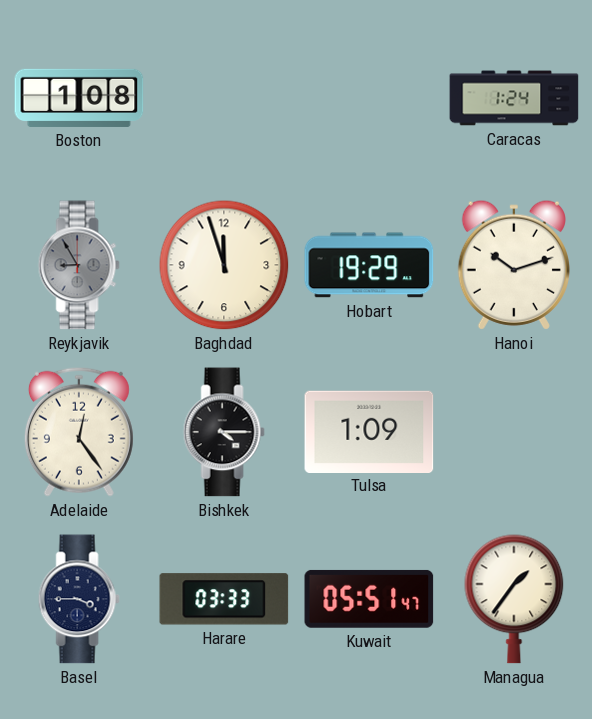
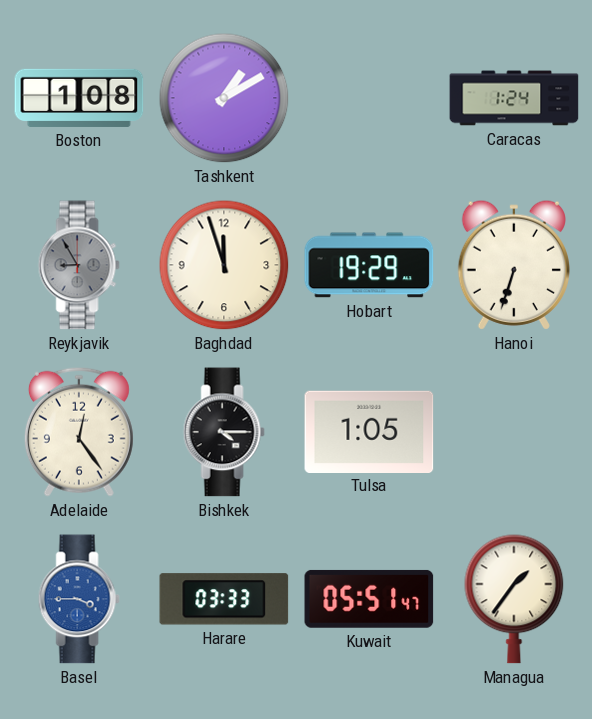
Tashkent: none -> 1:10
Hanoi: 10:12 -> 6:33
Tulsa: 1:09 -> 1:05
Basel dial: navy -> blue
